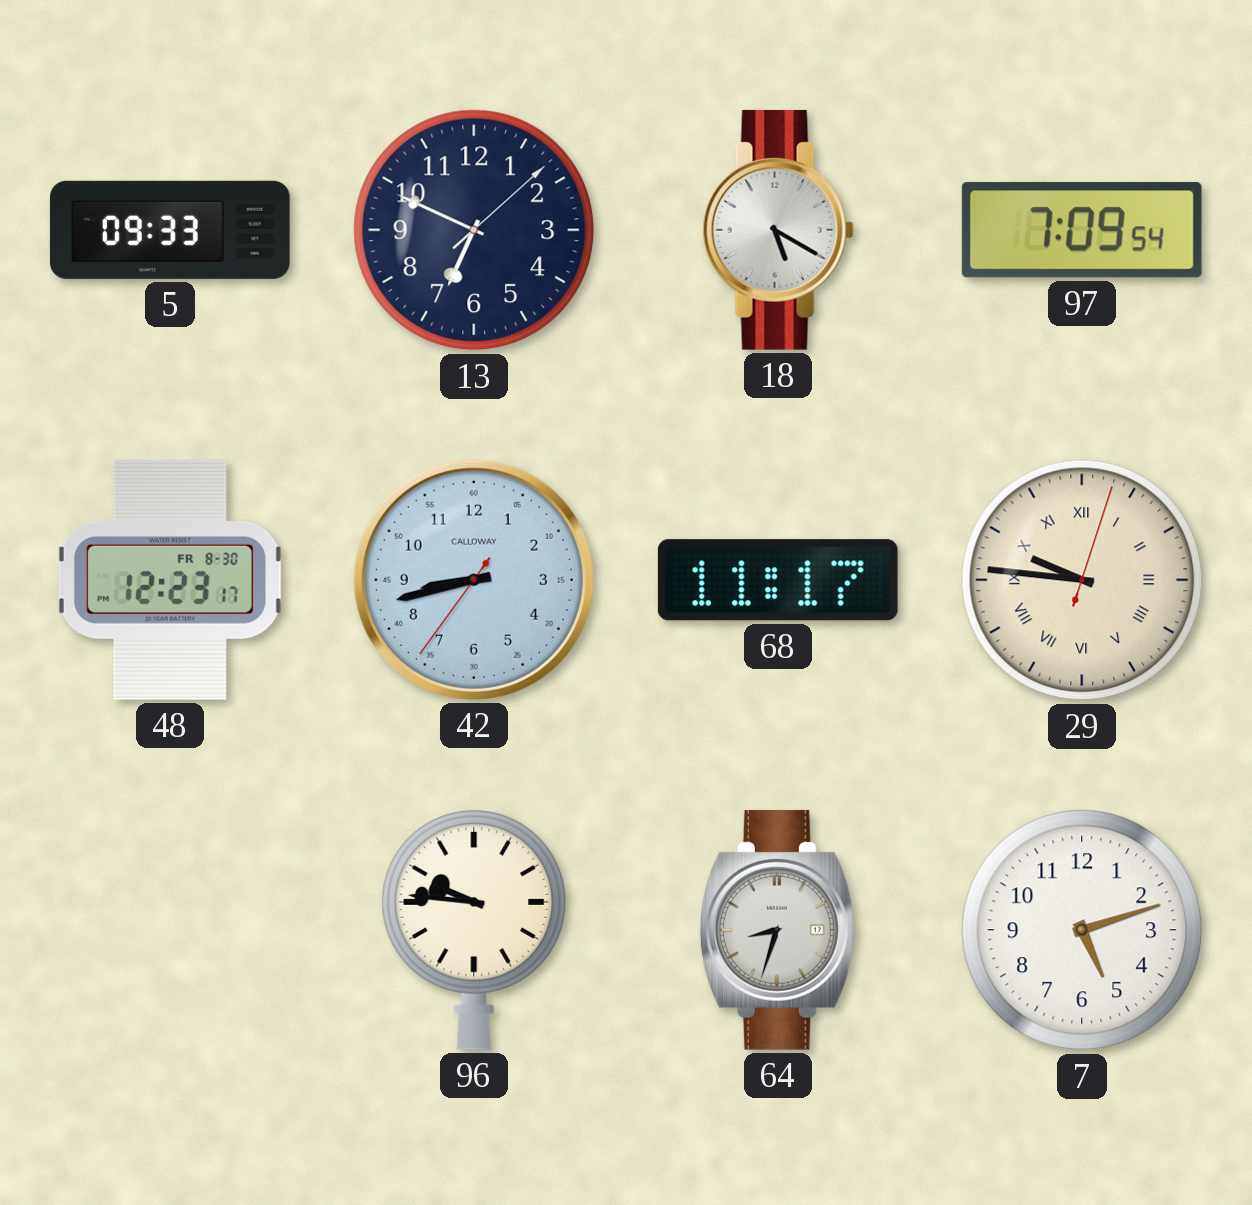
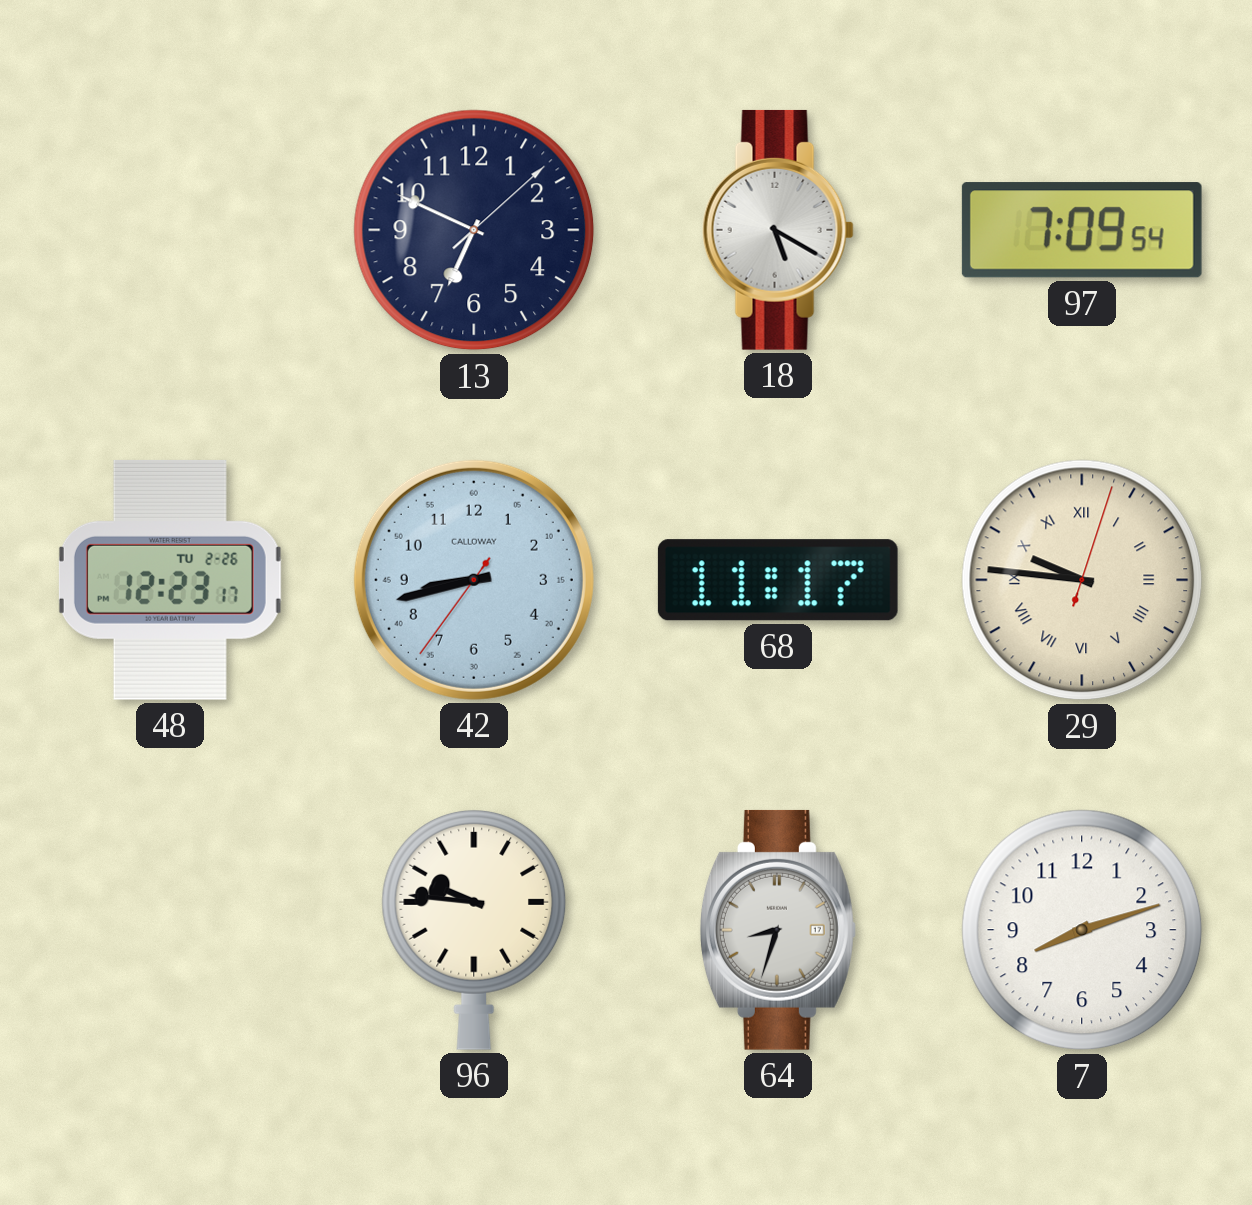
5: 09:33 -> none
48 date: FR 8-30 -> TU 2-26
7: 5:12 -> 8:12
